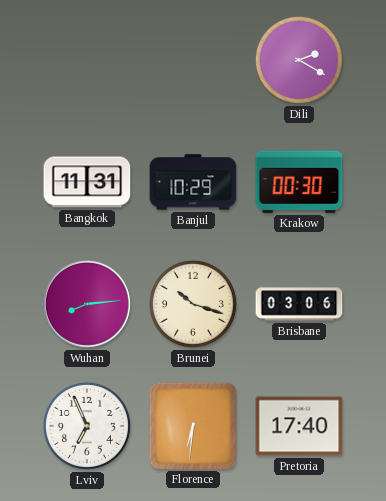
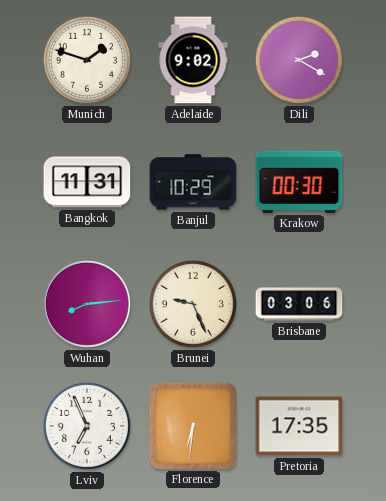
Munich: none -> 1:48
Adelaide: none -> 9:02
Brunei: 10:18 -> 9:26
Pretoria: 17:40 -> 17:35
